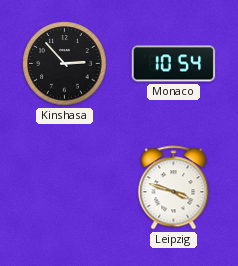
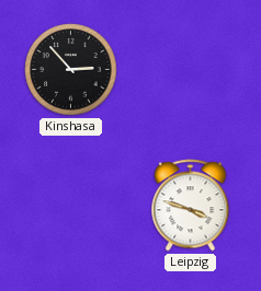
Monaco: 10:54 -> none
